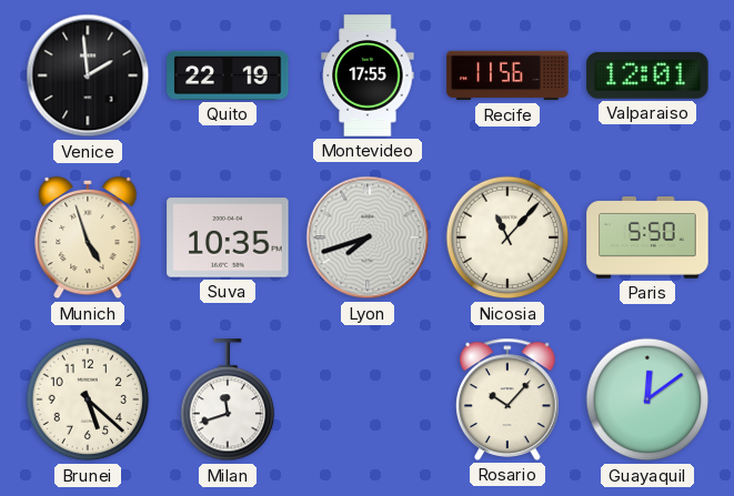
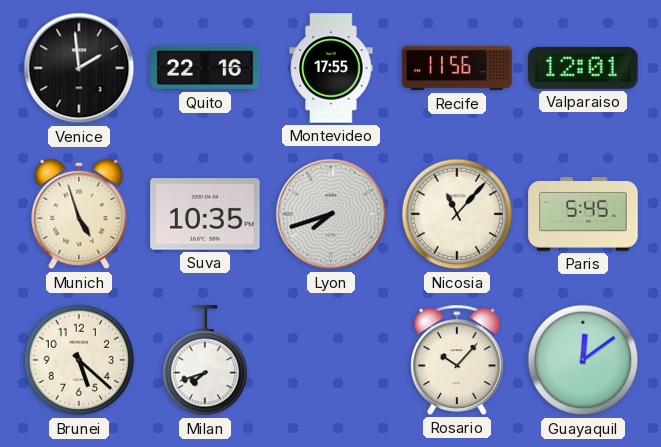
Quito: 22:19 -> 22:16
Paris: 5:50 -> 5:45
Milan: 11:42 -> 7:42
